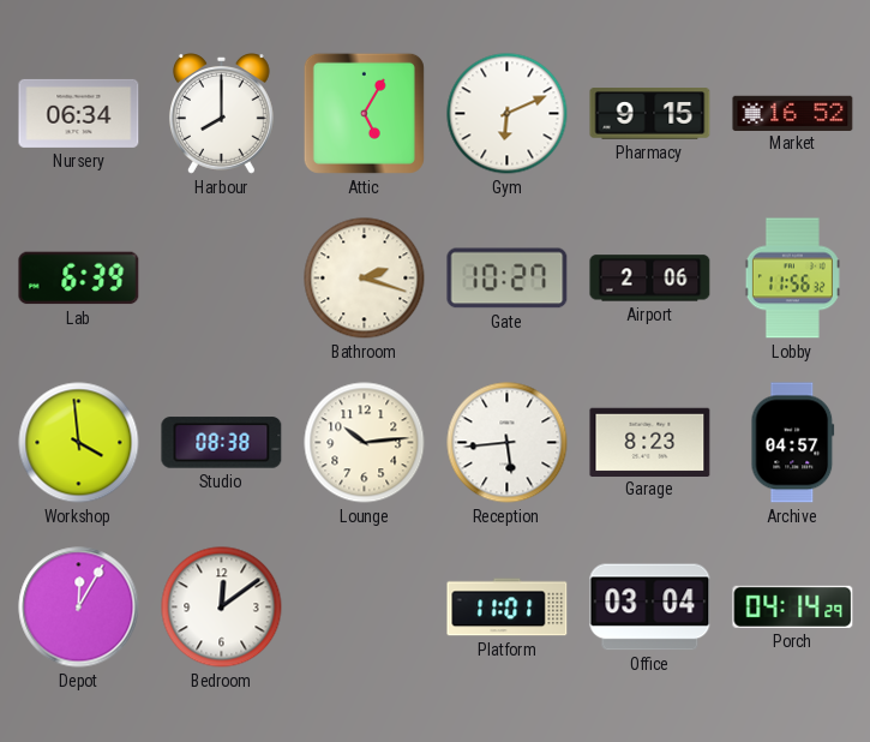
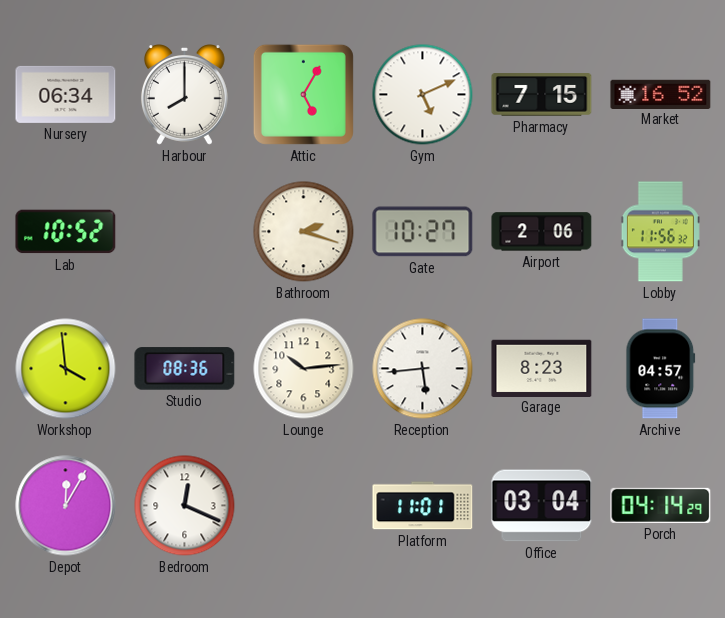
Gym: 6:11 -> 5:11
Pharmacy: 9:15 -> 7:15
Lab: 6:39 -> 10:52
Studio: 08:38 -> 08:36
Bedroom: 12:09 -> 12:19
